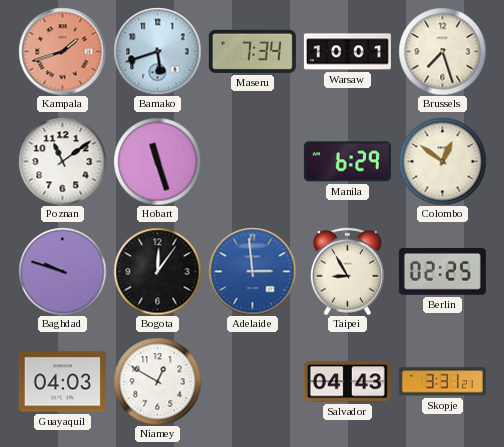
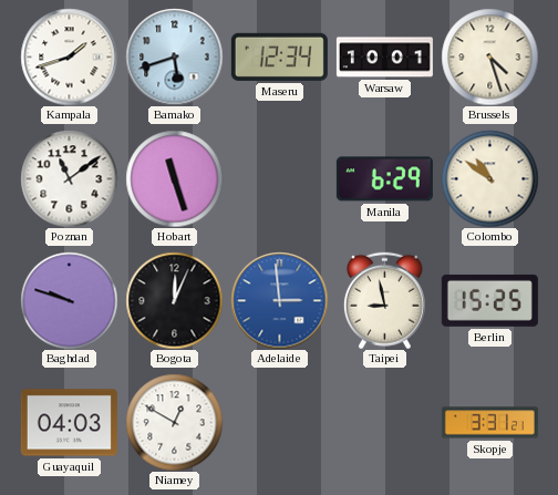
Kampala dial: salmon -> white
Maseru: 7:34 -> 12:34
Brussels: 7:27 -> 4:27
Colombo: 12:51 -> 10:51
Bogota: 12:06 -> 12:04
Taipei: 8:55 -> 8:58
Berlin: 02:25 -> 15:25
Salvador: 04:43 -> none
